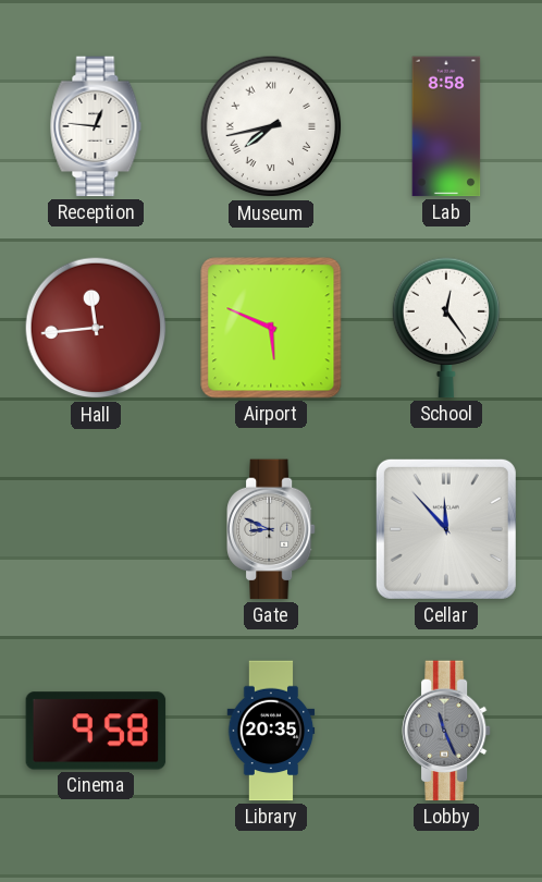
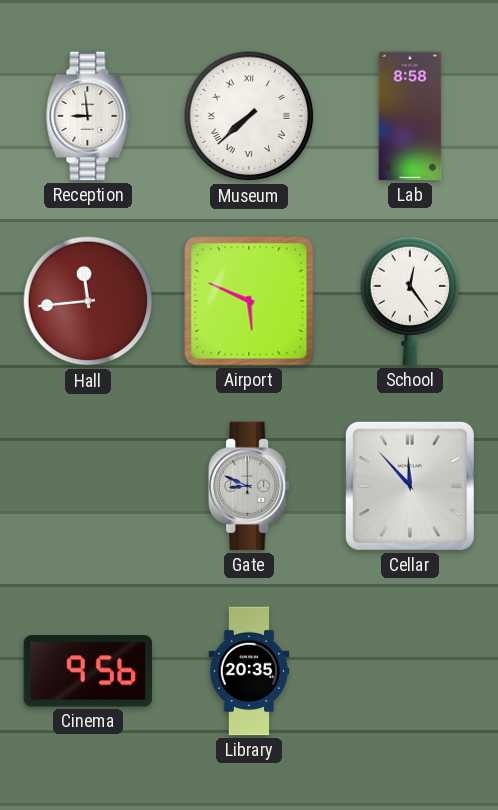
Reception: 12:46 -> 8:59
Museum: 7:43 -> 7:38
Cinema: 9:58 -> 9:56
Lobby: 11:26 -> none
